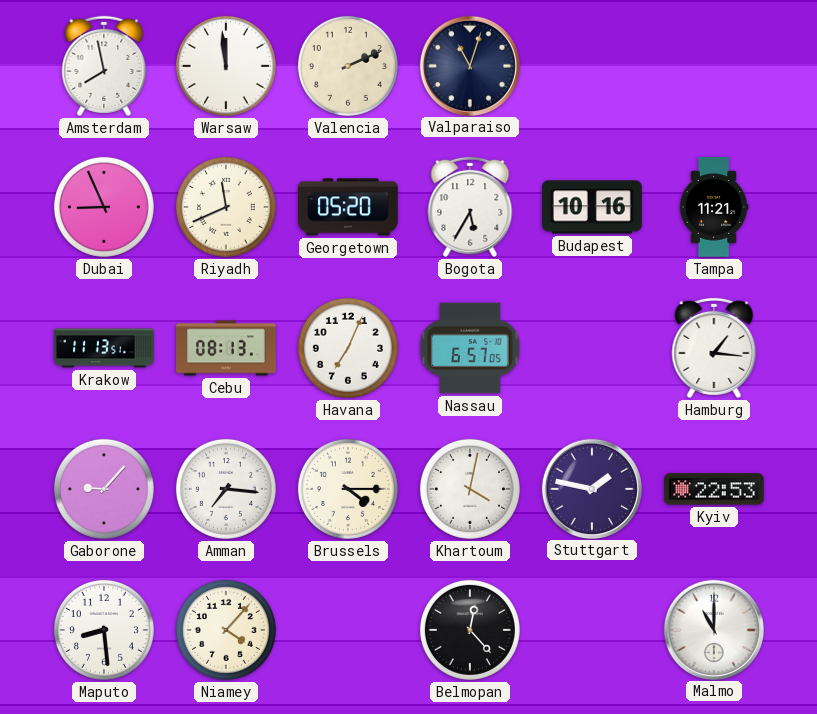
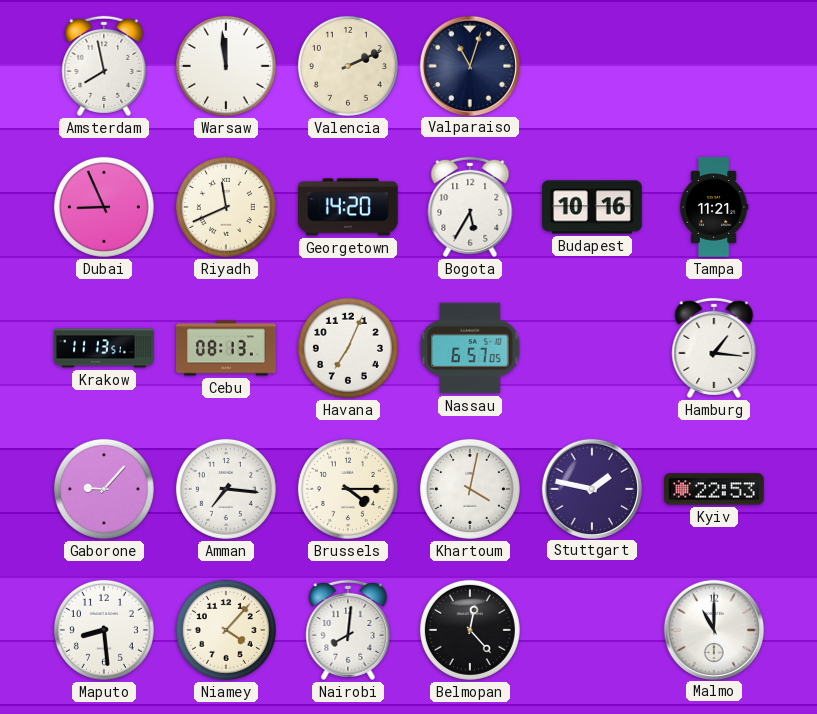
Georgetown: 05:20 -> 14:20
Nairobi: none -> 8:01
